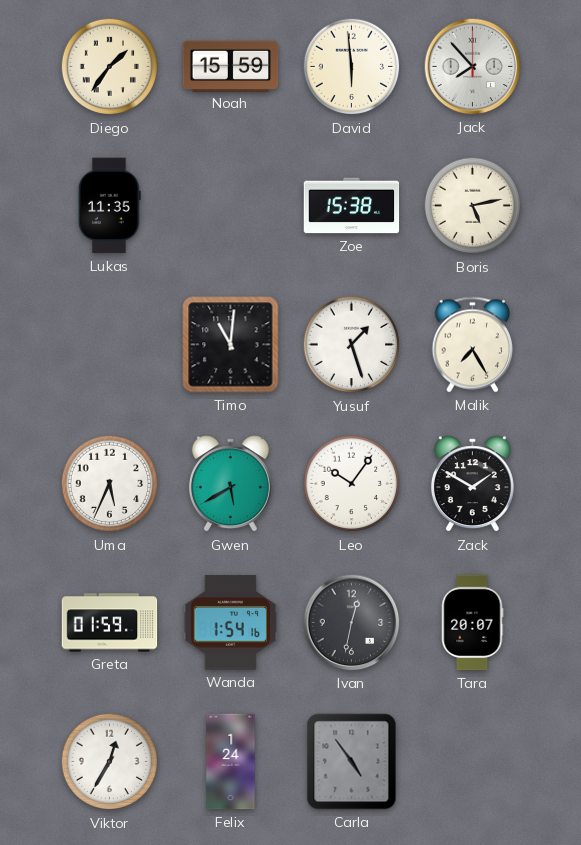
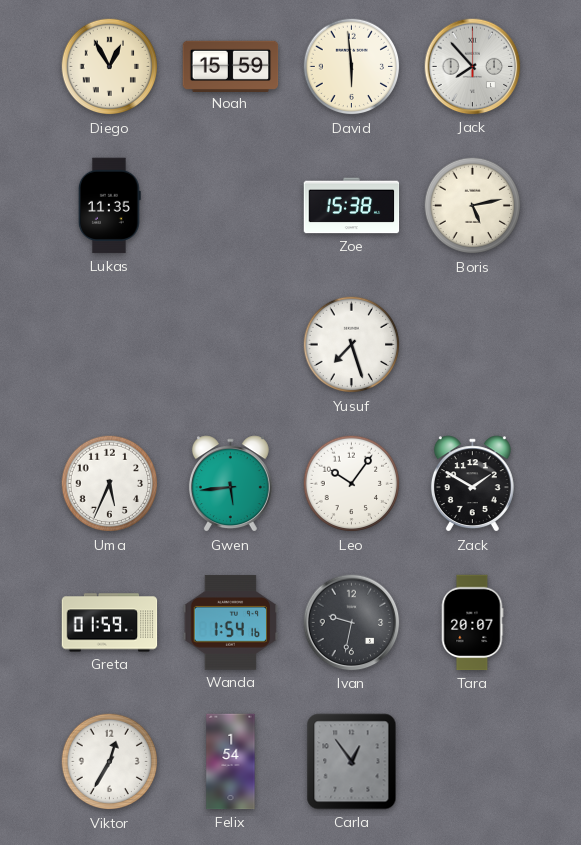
Diego: 1:36 -> 12:55
Timo: 11:01 -> none
Yusuf: 1:27 -> 7:27
Malik: 7:25 -> none
Gwen: 5:40 -> 5:44
Ivan: 12:32 -> 9:32
Felix: 1:24 -> 1:54
Carla: 4:54 -> 12:54
